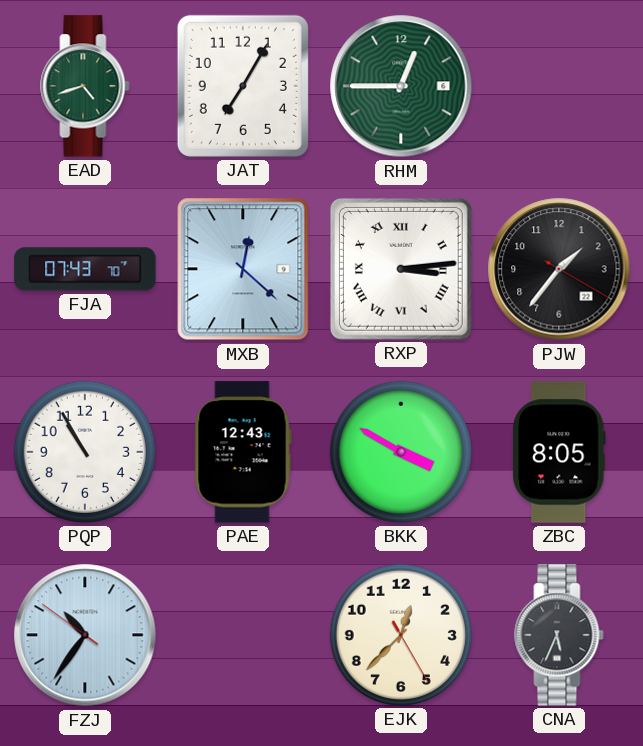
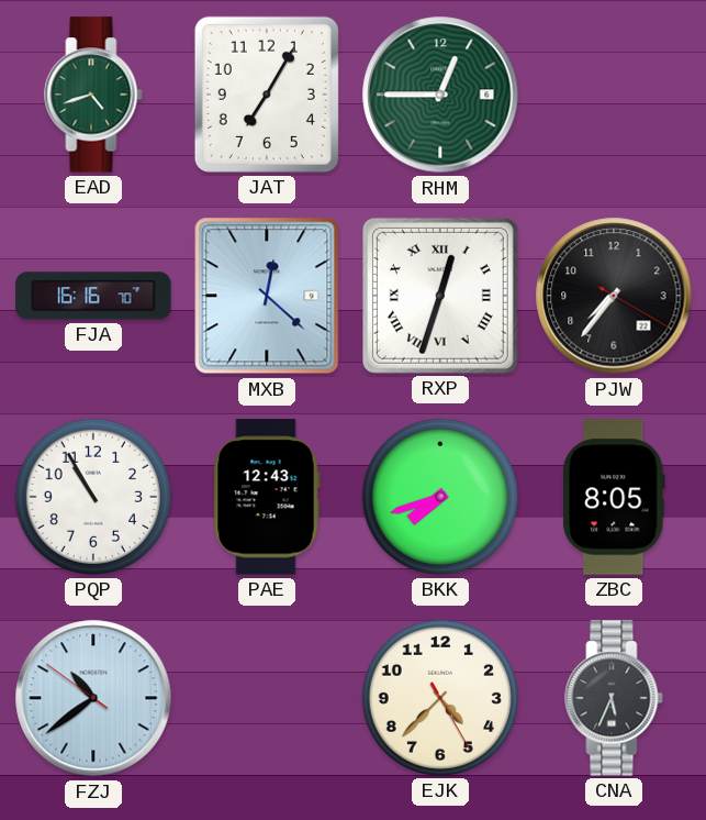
FJA: 07:43 -> 16:16
RXP: 3:14 -> 12:33
PJW: 1:36 -> 7:36
BKK: 3:50 -> 7:42
FZJ: 10:35 -> 10:38
EJK: 12:37 -> 4:37
